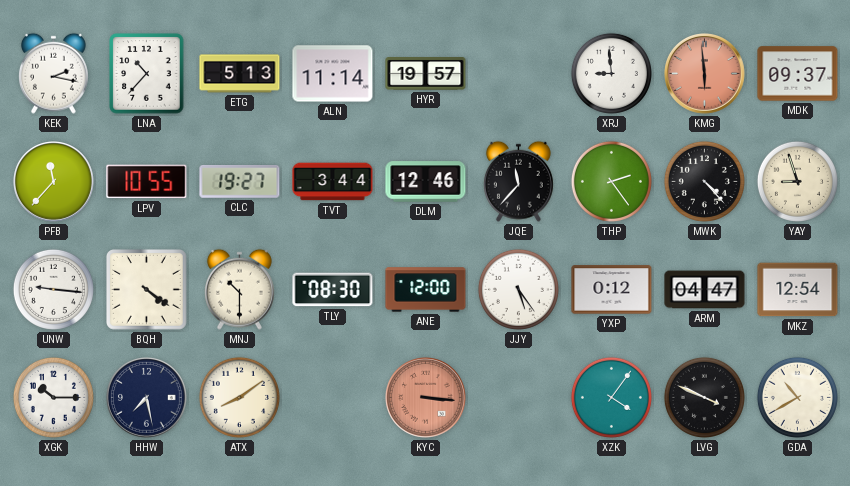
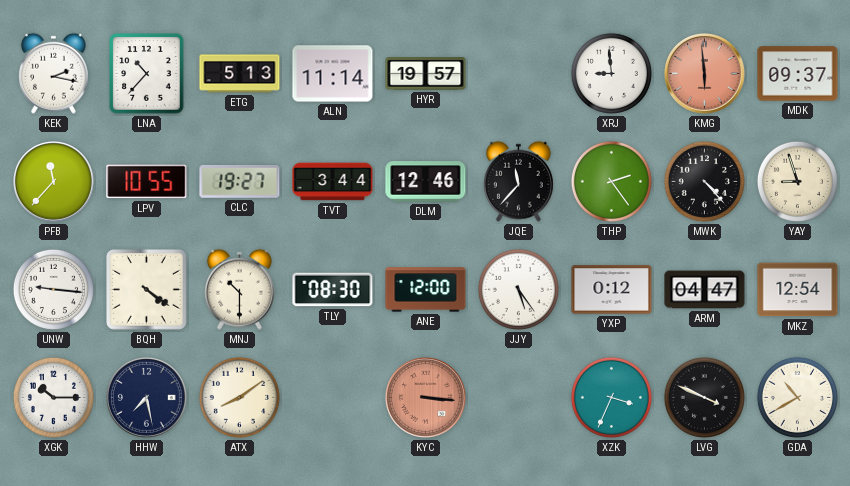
XZK: 4:06 -> 3:34
